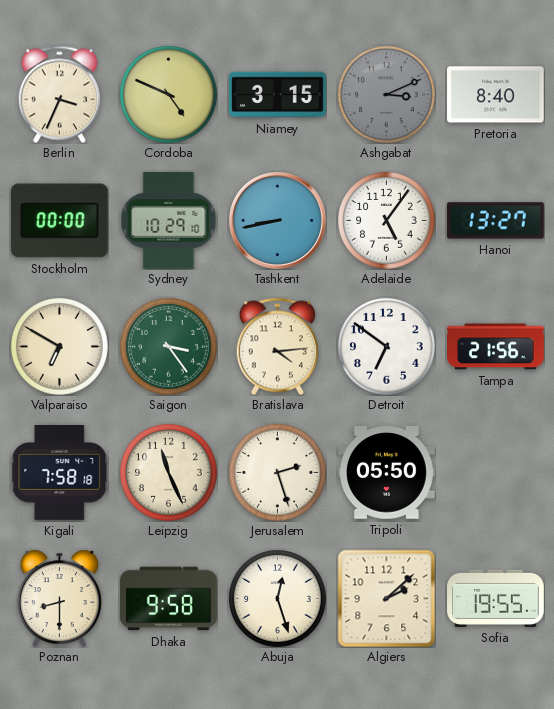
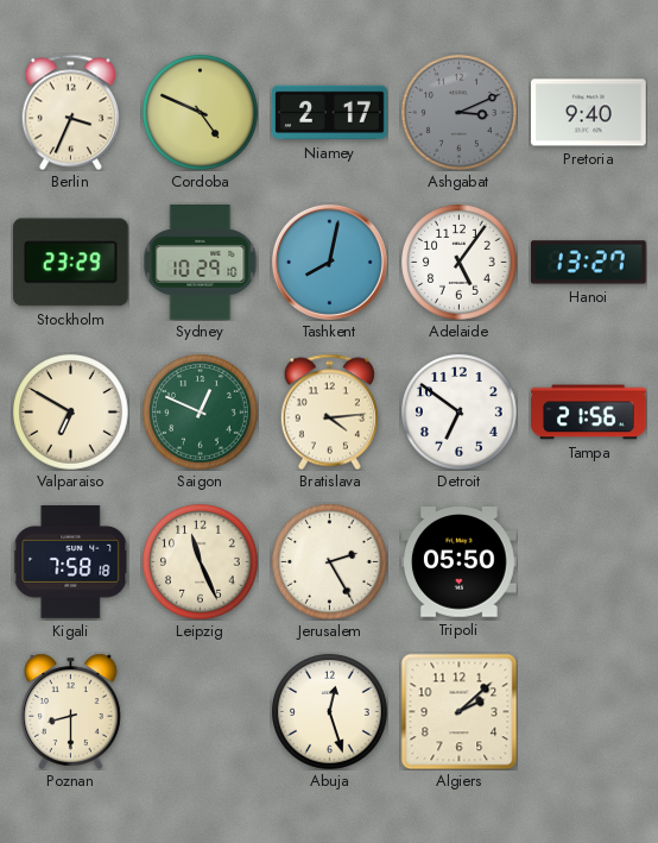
Niamey: 3:15 -> 2:17
Pretoria: 8:40 -> 9:40
Stockholm: 00:00 -> 23:29
Tashkent: 8:43 -> 8:02
Saigon: 3:24 -> 12:49
Jerusalem: 2:27 -> 2:25
Dhaka: 9:58 -> none
Sofia: 19:55 -> none
